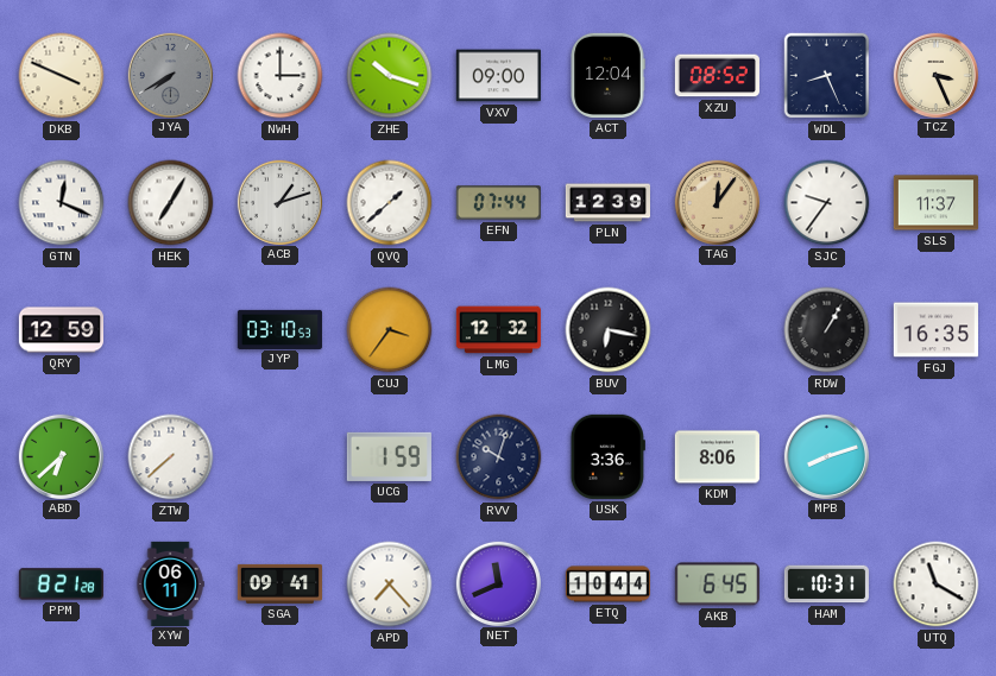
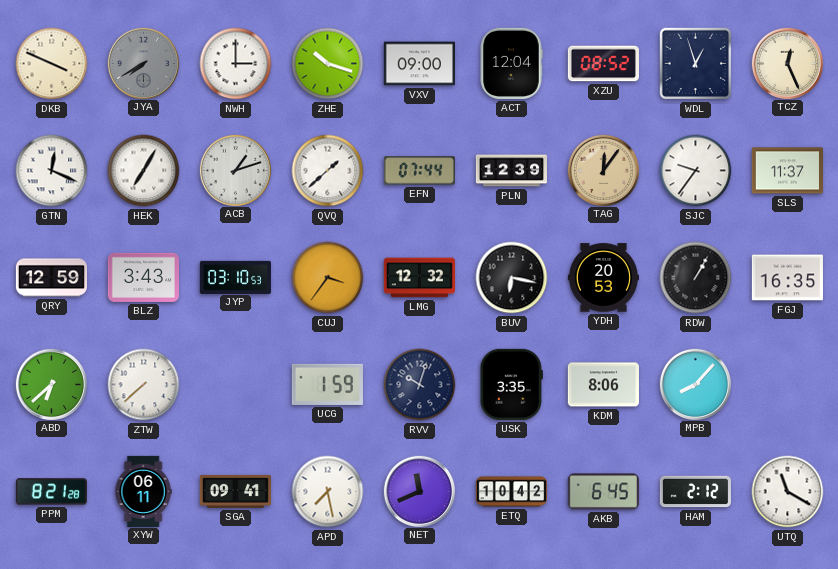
WDL: 8:26 -> 12:57
TCZ: 3:26 -> 12:26
BLZ: none -> 3:43
YDH: none -> 20:53
USK: 3:36 -> 3:35
MPB: 8:12 -> 8:07
APD: 7:23 -> 7:28
ETQ: 10:44 -> 10:42
HAM: 10:31 -> 2:12
